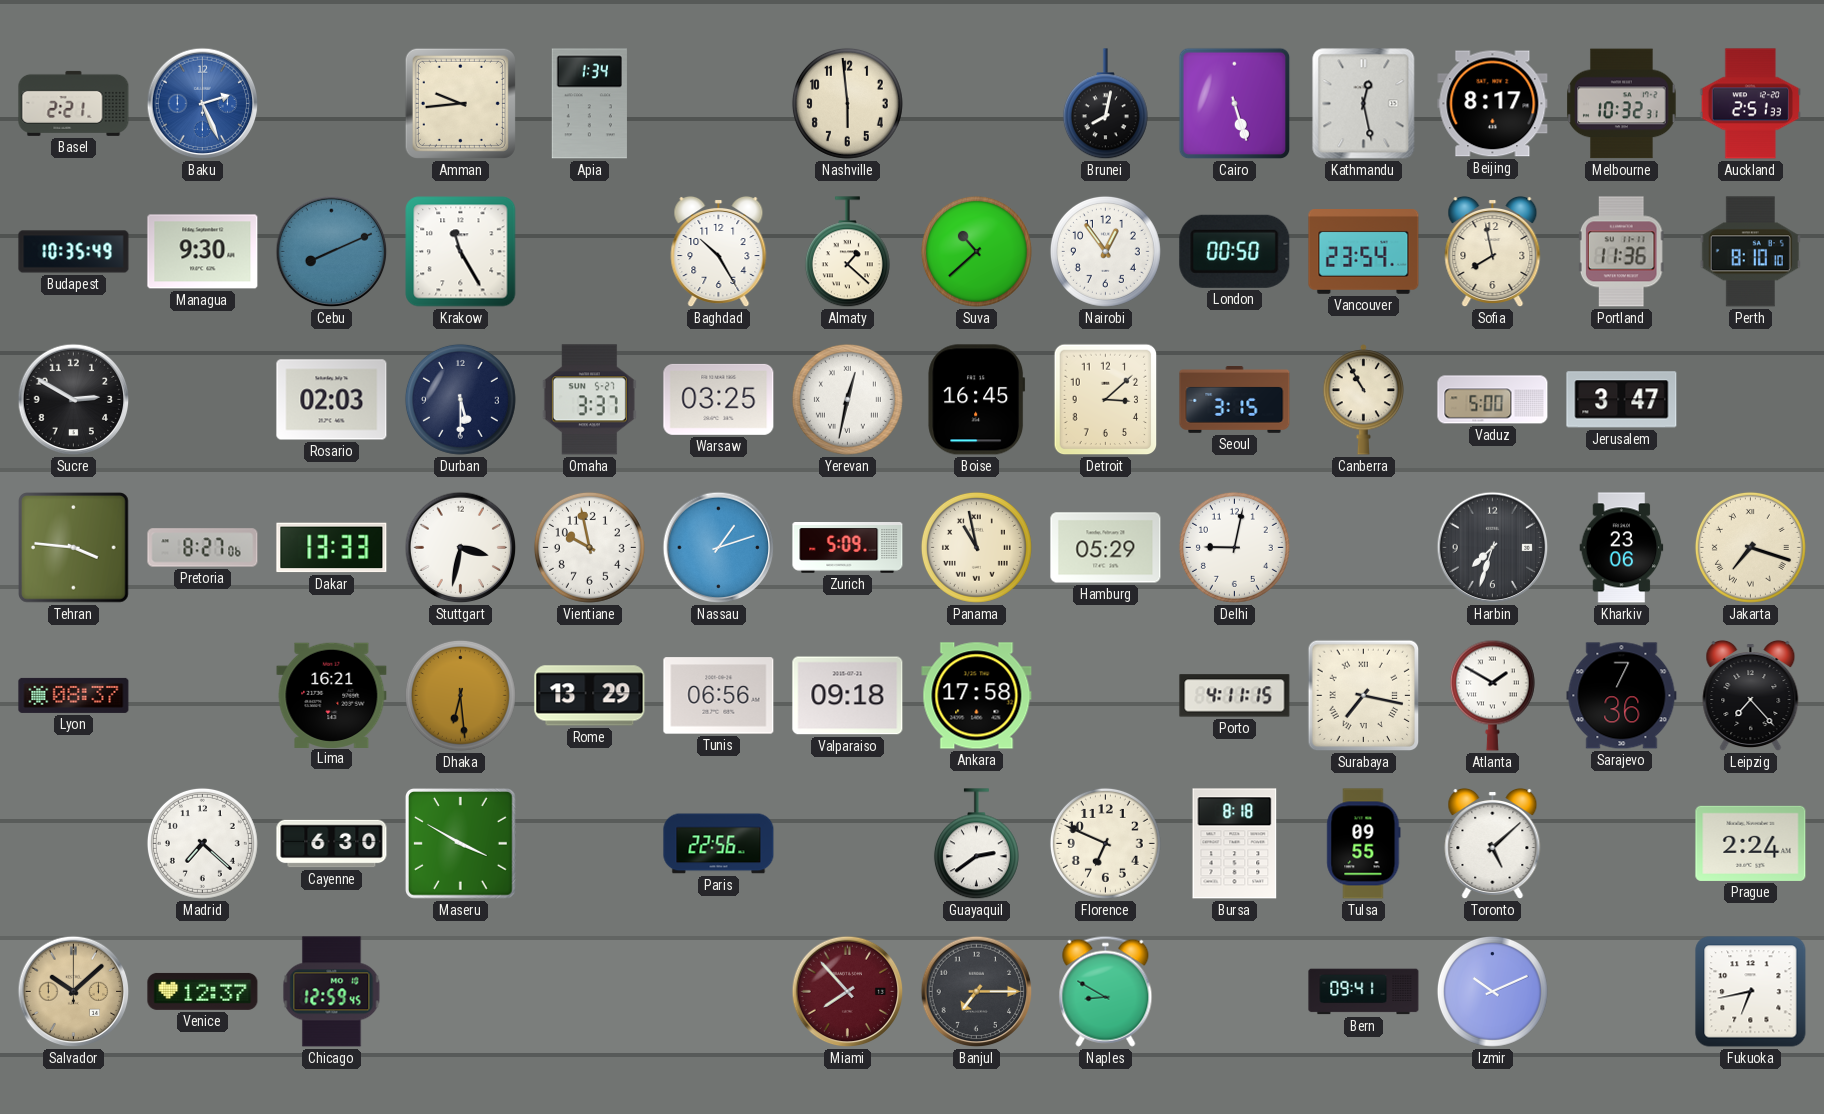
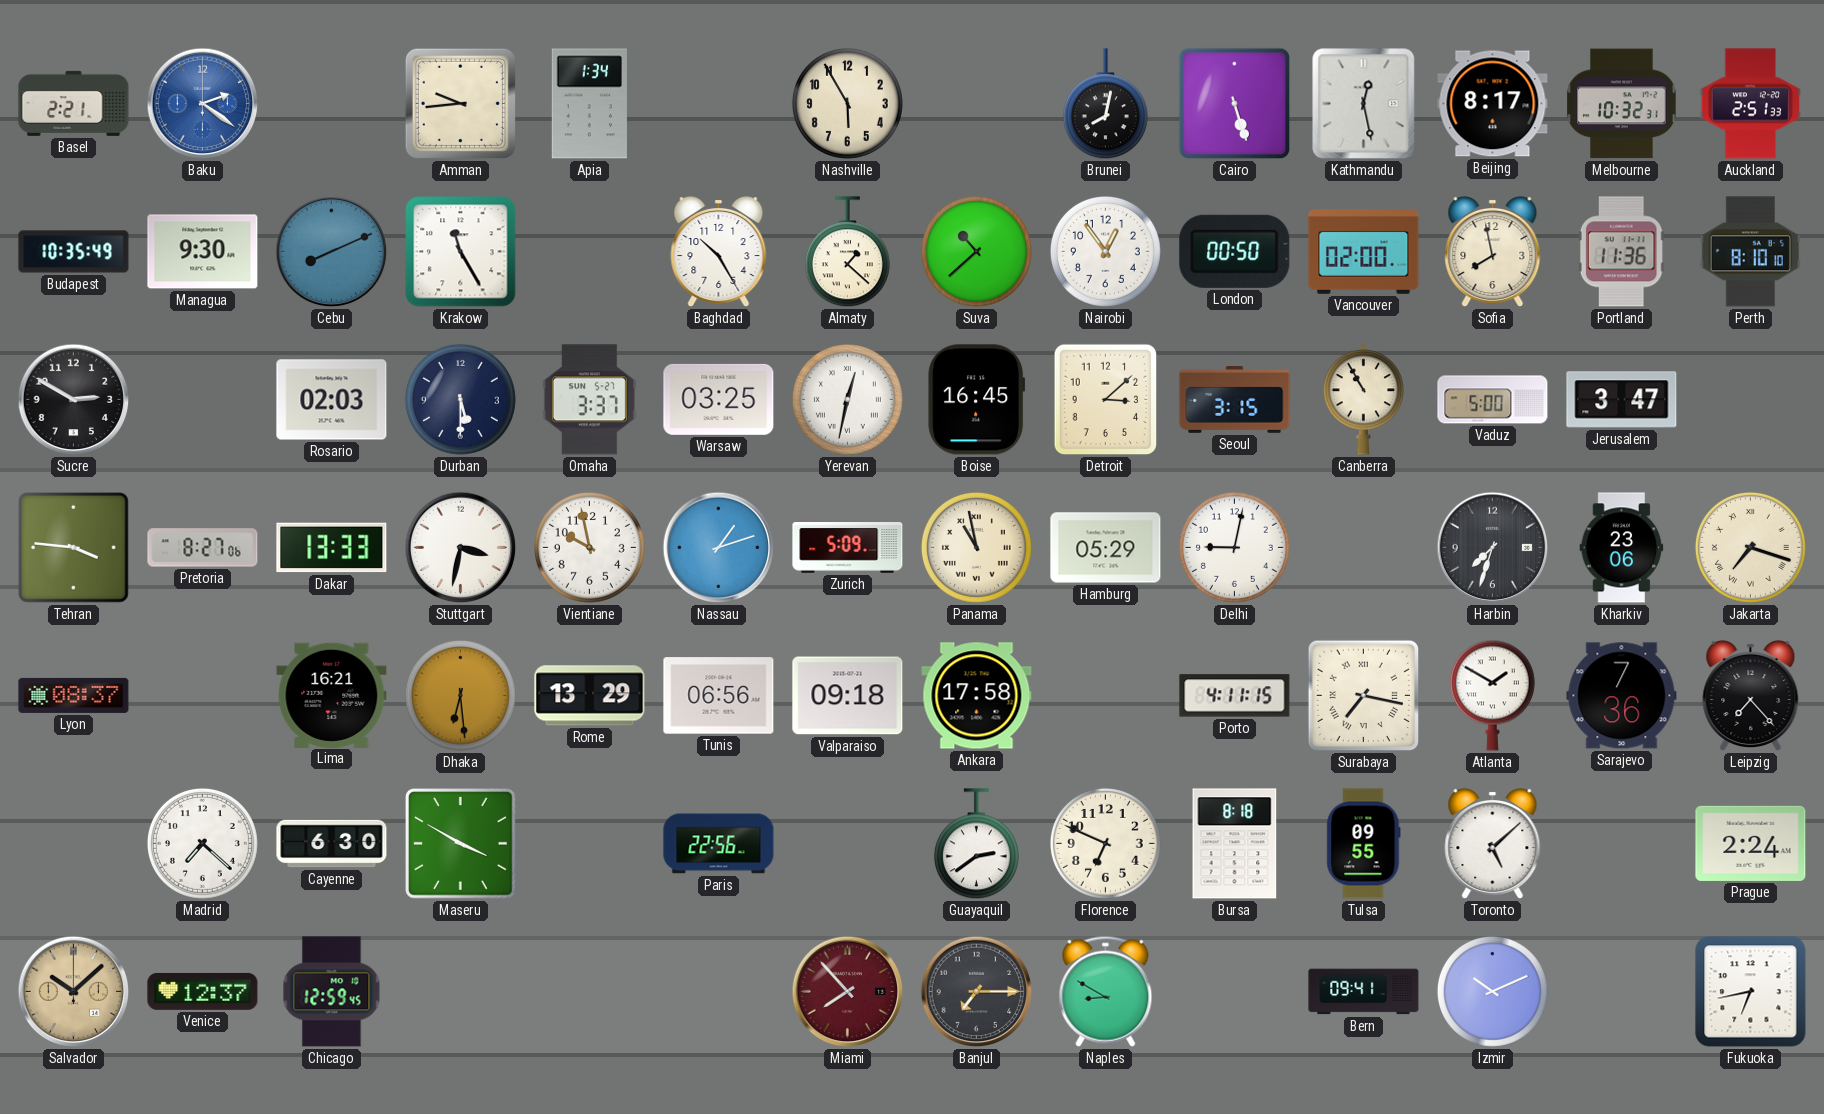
Baku: 2:26 -> 2:21
Nashville: 5:59 -> 5:55
Vancouver: 23:54 -> 02:00
